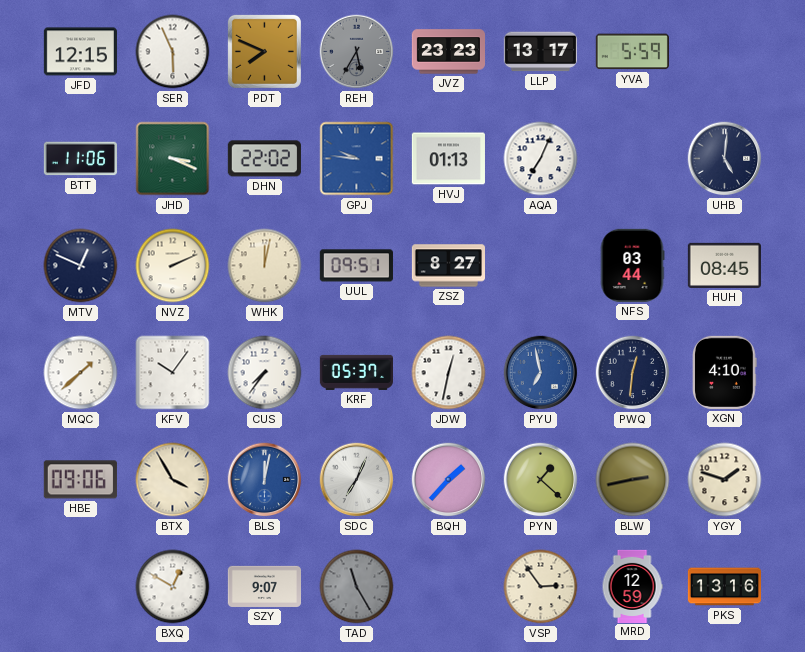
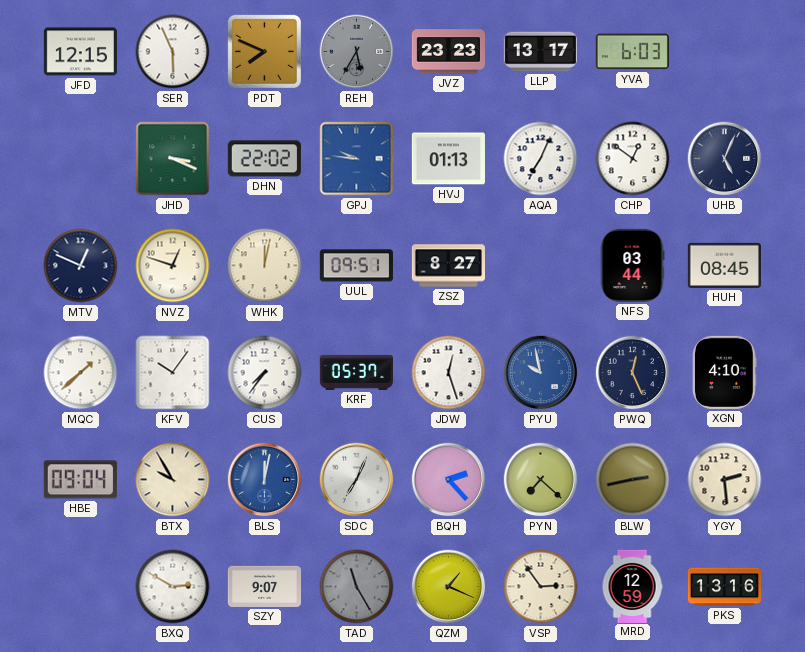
YVA: 5:59 -> 6:03
BTT: 11:06 -> none
CHP: none -> 12:51
UHB: 5:01 -> 5:04
NVZ: 2:11 -> 12:48
JDW: 12:32 -> 12:27
PYU: 6:58 -> 9:58
PWQ: 12:31 -> 12:26
HBE: 09:06 -> 09:04
BTX: 3:55 -> 9:55
BQH: 1:37 -> 2:23
PYN: 1:22 -> 7:22
YGY: 1:48 -> 2:29
BXQ: 12:50 -> 2:50
QZM: none -> 1:19
